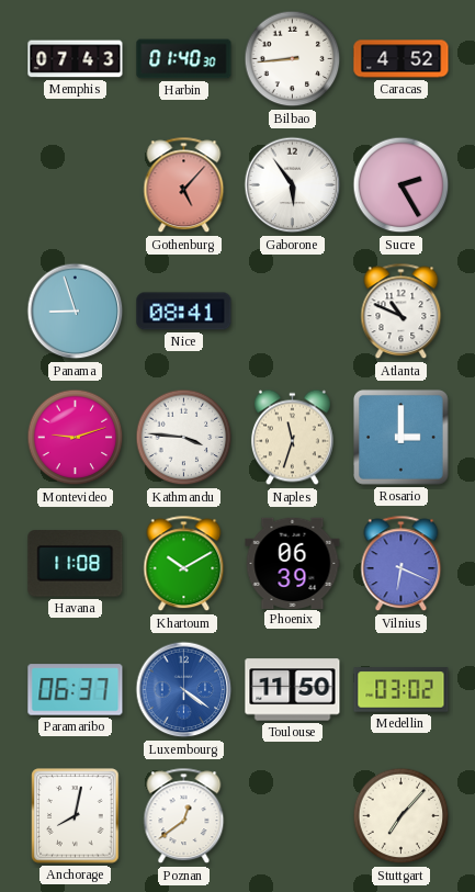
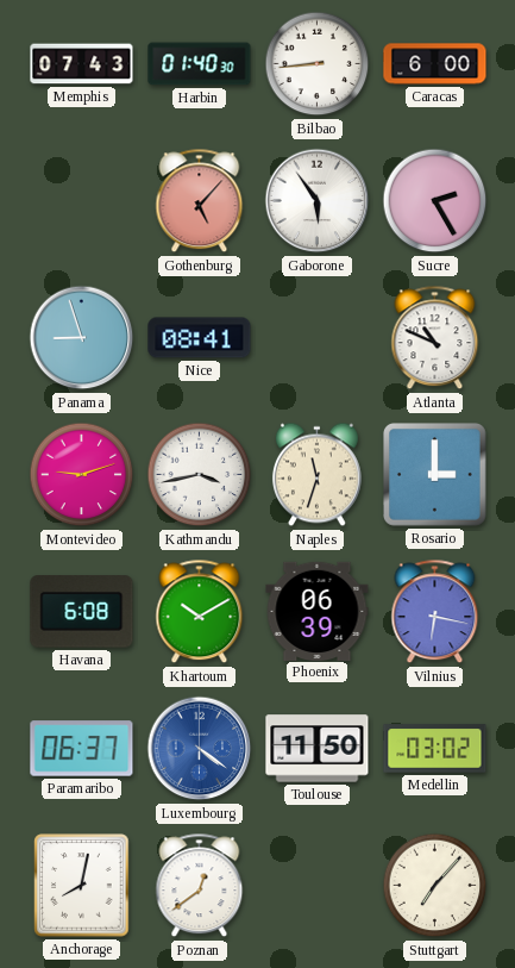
Caracas: 4:52 -> 6:00
Kathmandu: 3:46 -> 3:43
Havana: 11:08 -> 6:08
Vilnius: 6:19 -> 6:17
